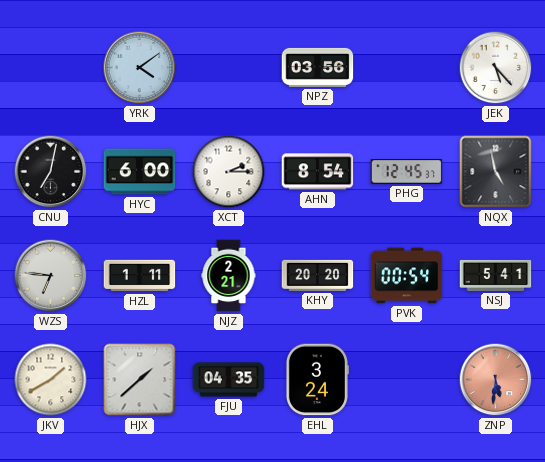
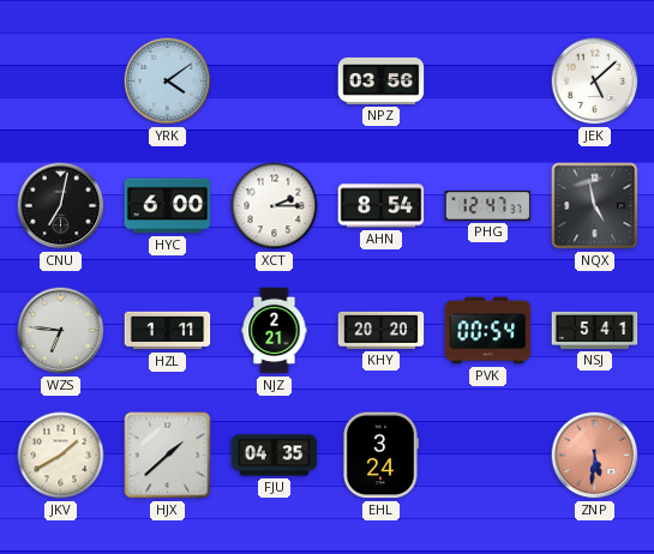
JEK: 5:23 -> 5:08
PHG: 12:45 -> 12:47
